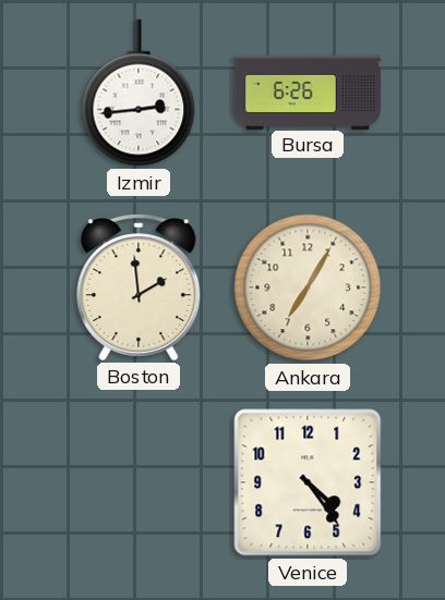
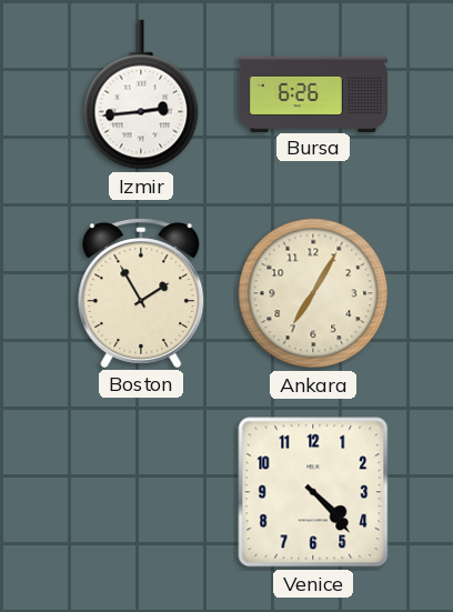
Boston: 1:59 -> 1:55
Venice: 4:24 -> 4:23
